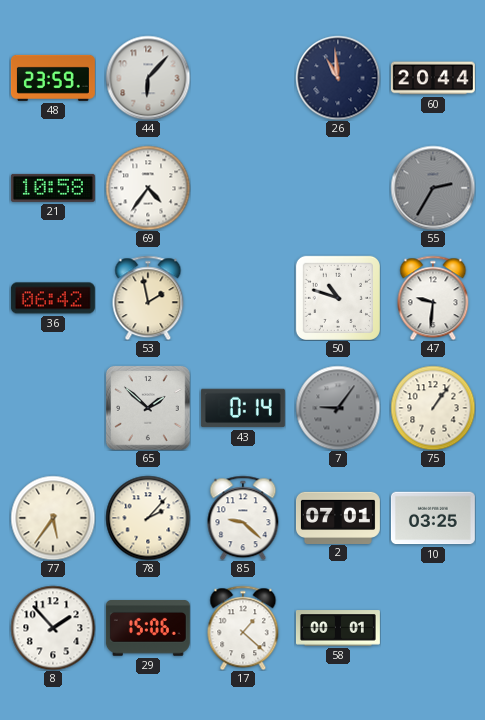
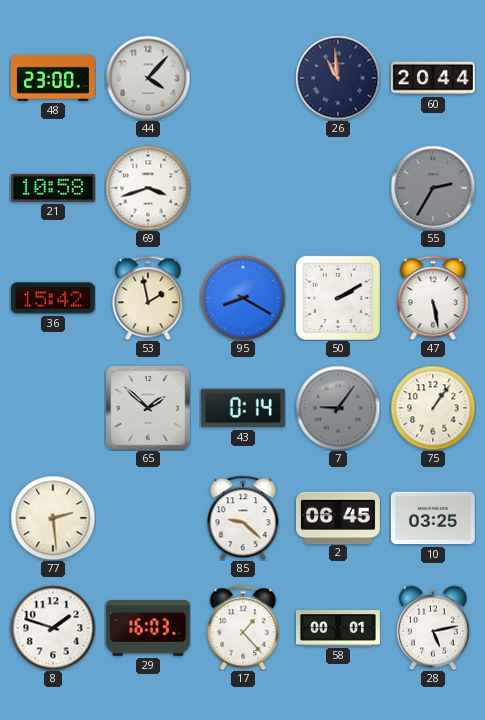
48: 23:59 -> 23:00
44: 6:07 -> 4:07
69: 4:36 -> 3:42
36: 06:42 -> 15:42
95: none -> 8:20
50: 10:48 -> 2:10
47: 9:31 -> 5:28
77: 5:36 -> 2:29
78: 2:07 -> none
2: 07:01 -> 06:45
8: 1:53 -> 1:48
29: 15:06 -> 16:03
17: 1:22 -> 1:23
28: none -> 5:13
